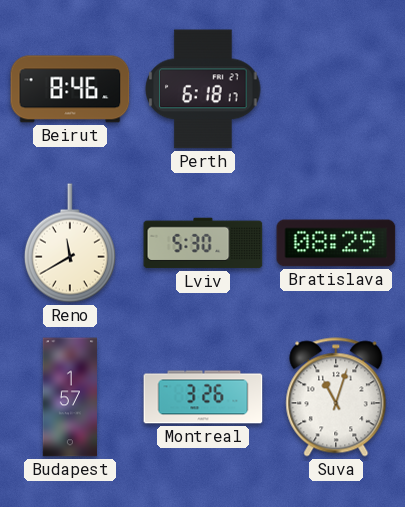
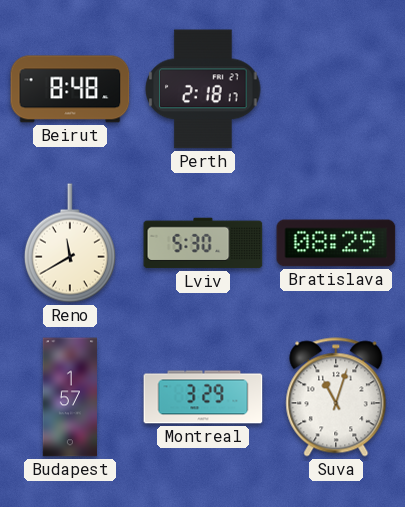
Beirut: 8:46 -> 8:48
Perth: 6:18 -> 2:18
Montreal: 3:26 -> 3:29
